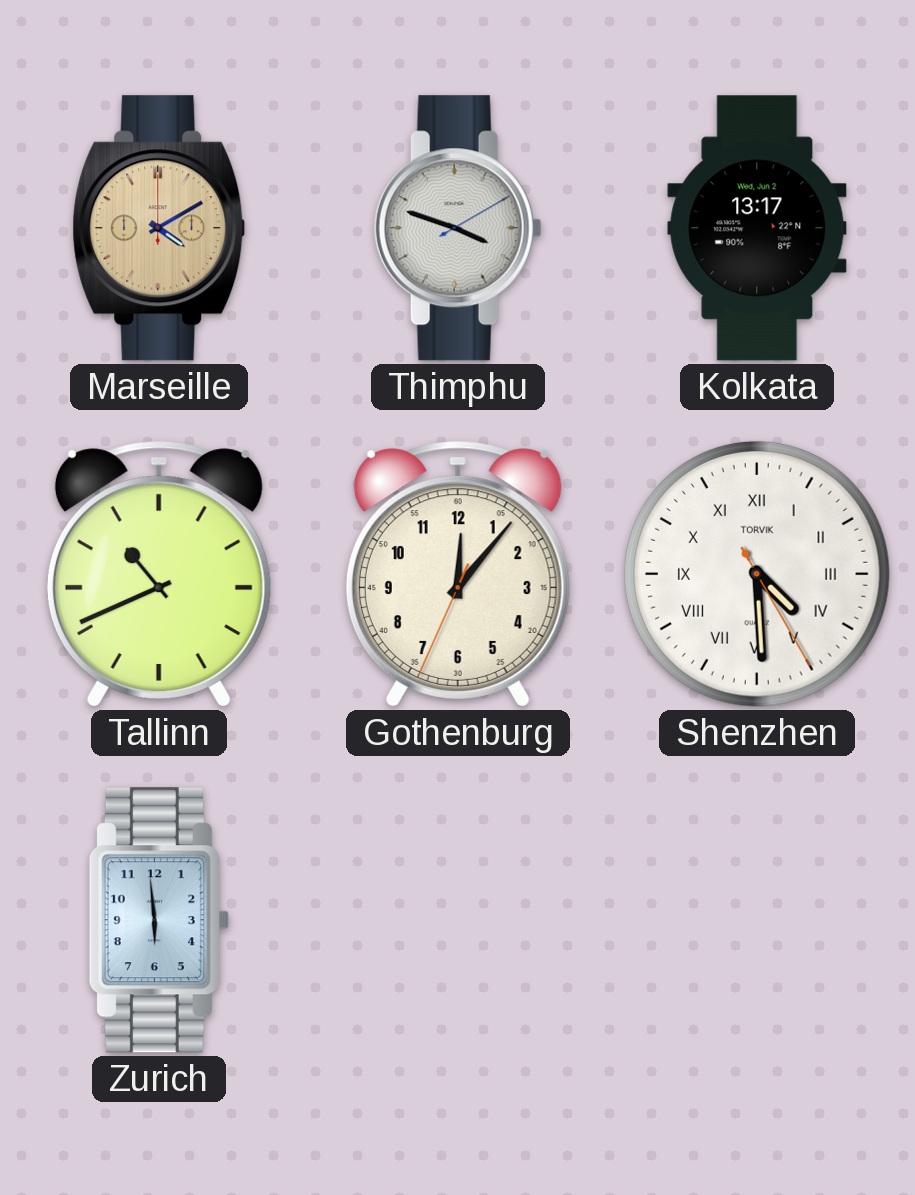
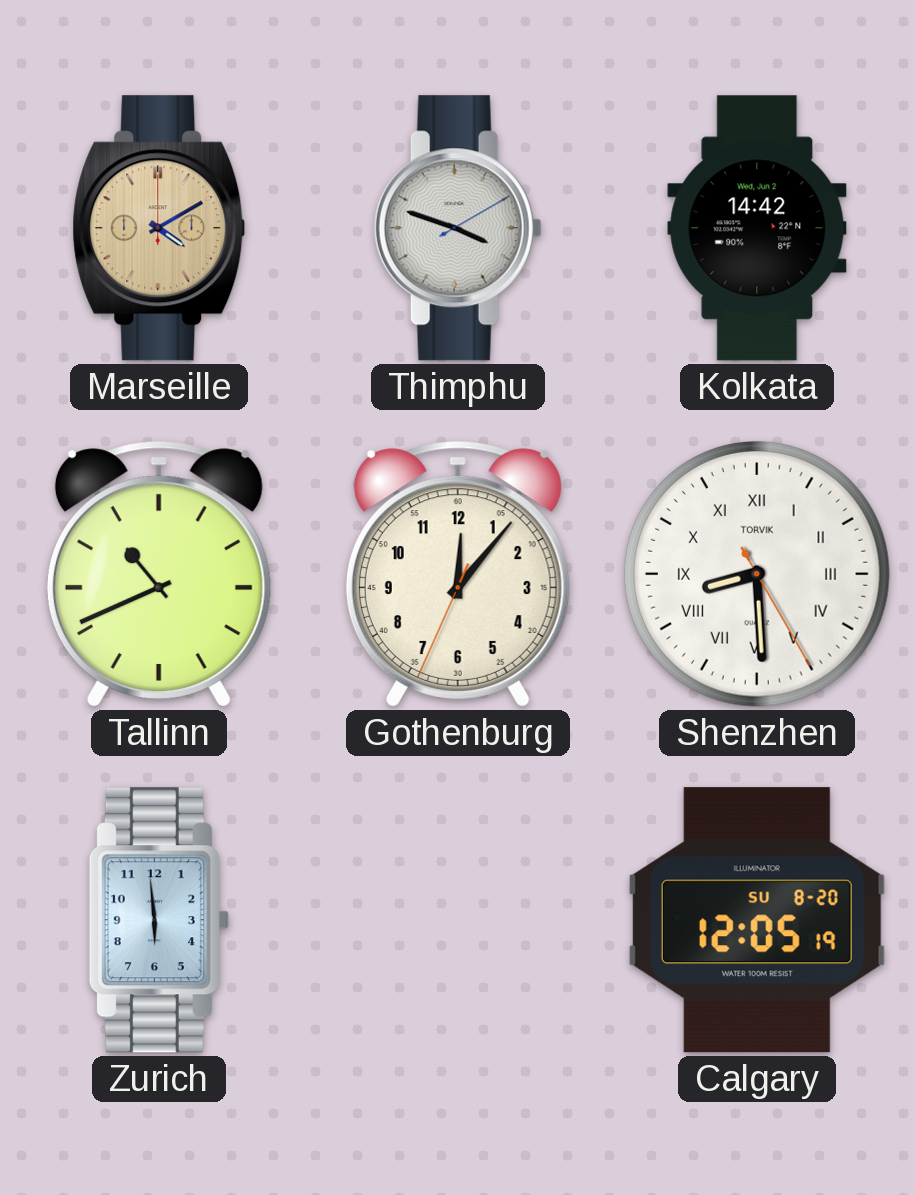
Kolkata: 13:17 -> 14:42
Shenzhen: 4:29 -> 8:29
Calgary: none -> 12:05
